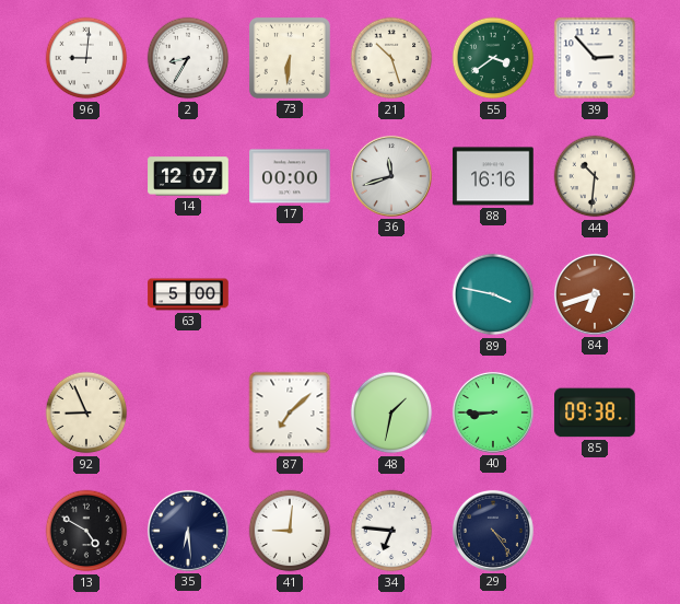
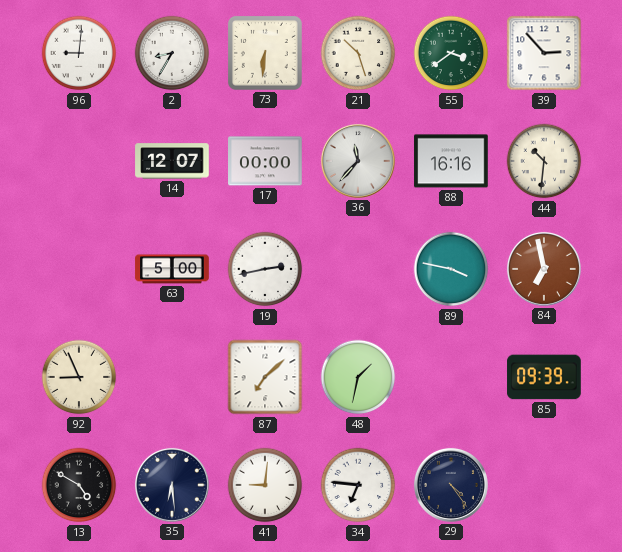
36: 11:42 -> 11:37
19: none -> 2:43
84: 6:42 -> 6:58
40: 8:45 -> none
85: 09:38 -> 09:39
